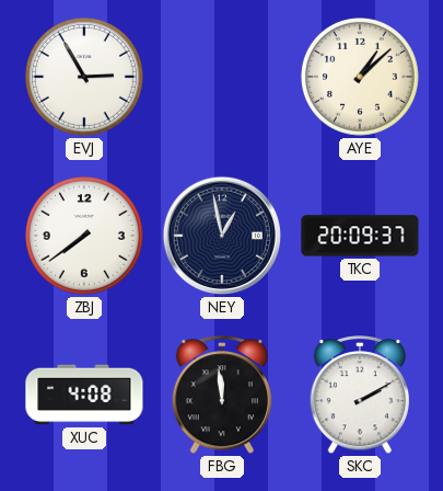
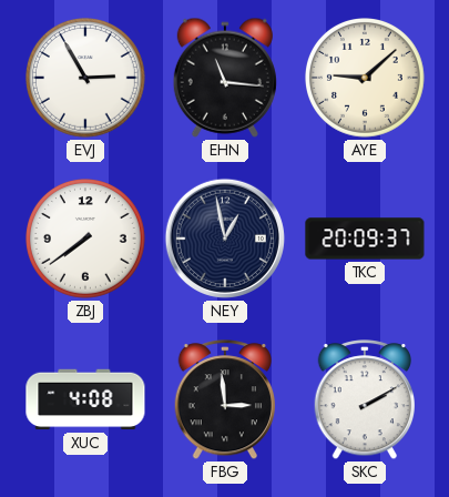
EHN: none -> 11:16
AYE: 1:08 -> 9:08
FBG: 11:59 -> 2:59
